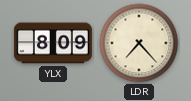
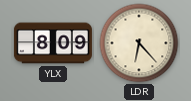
LDR: 7:23 -> 6:23
